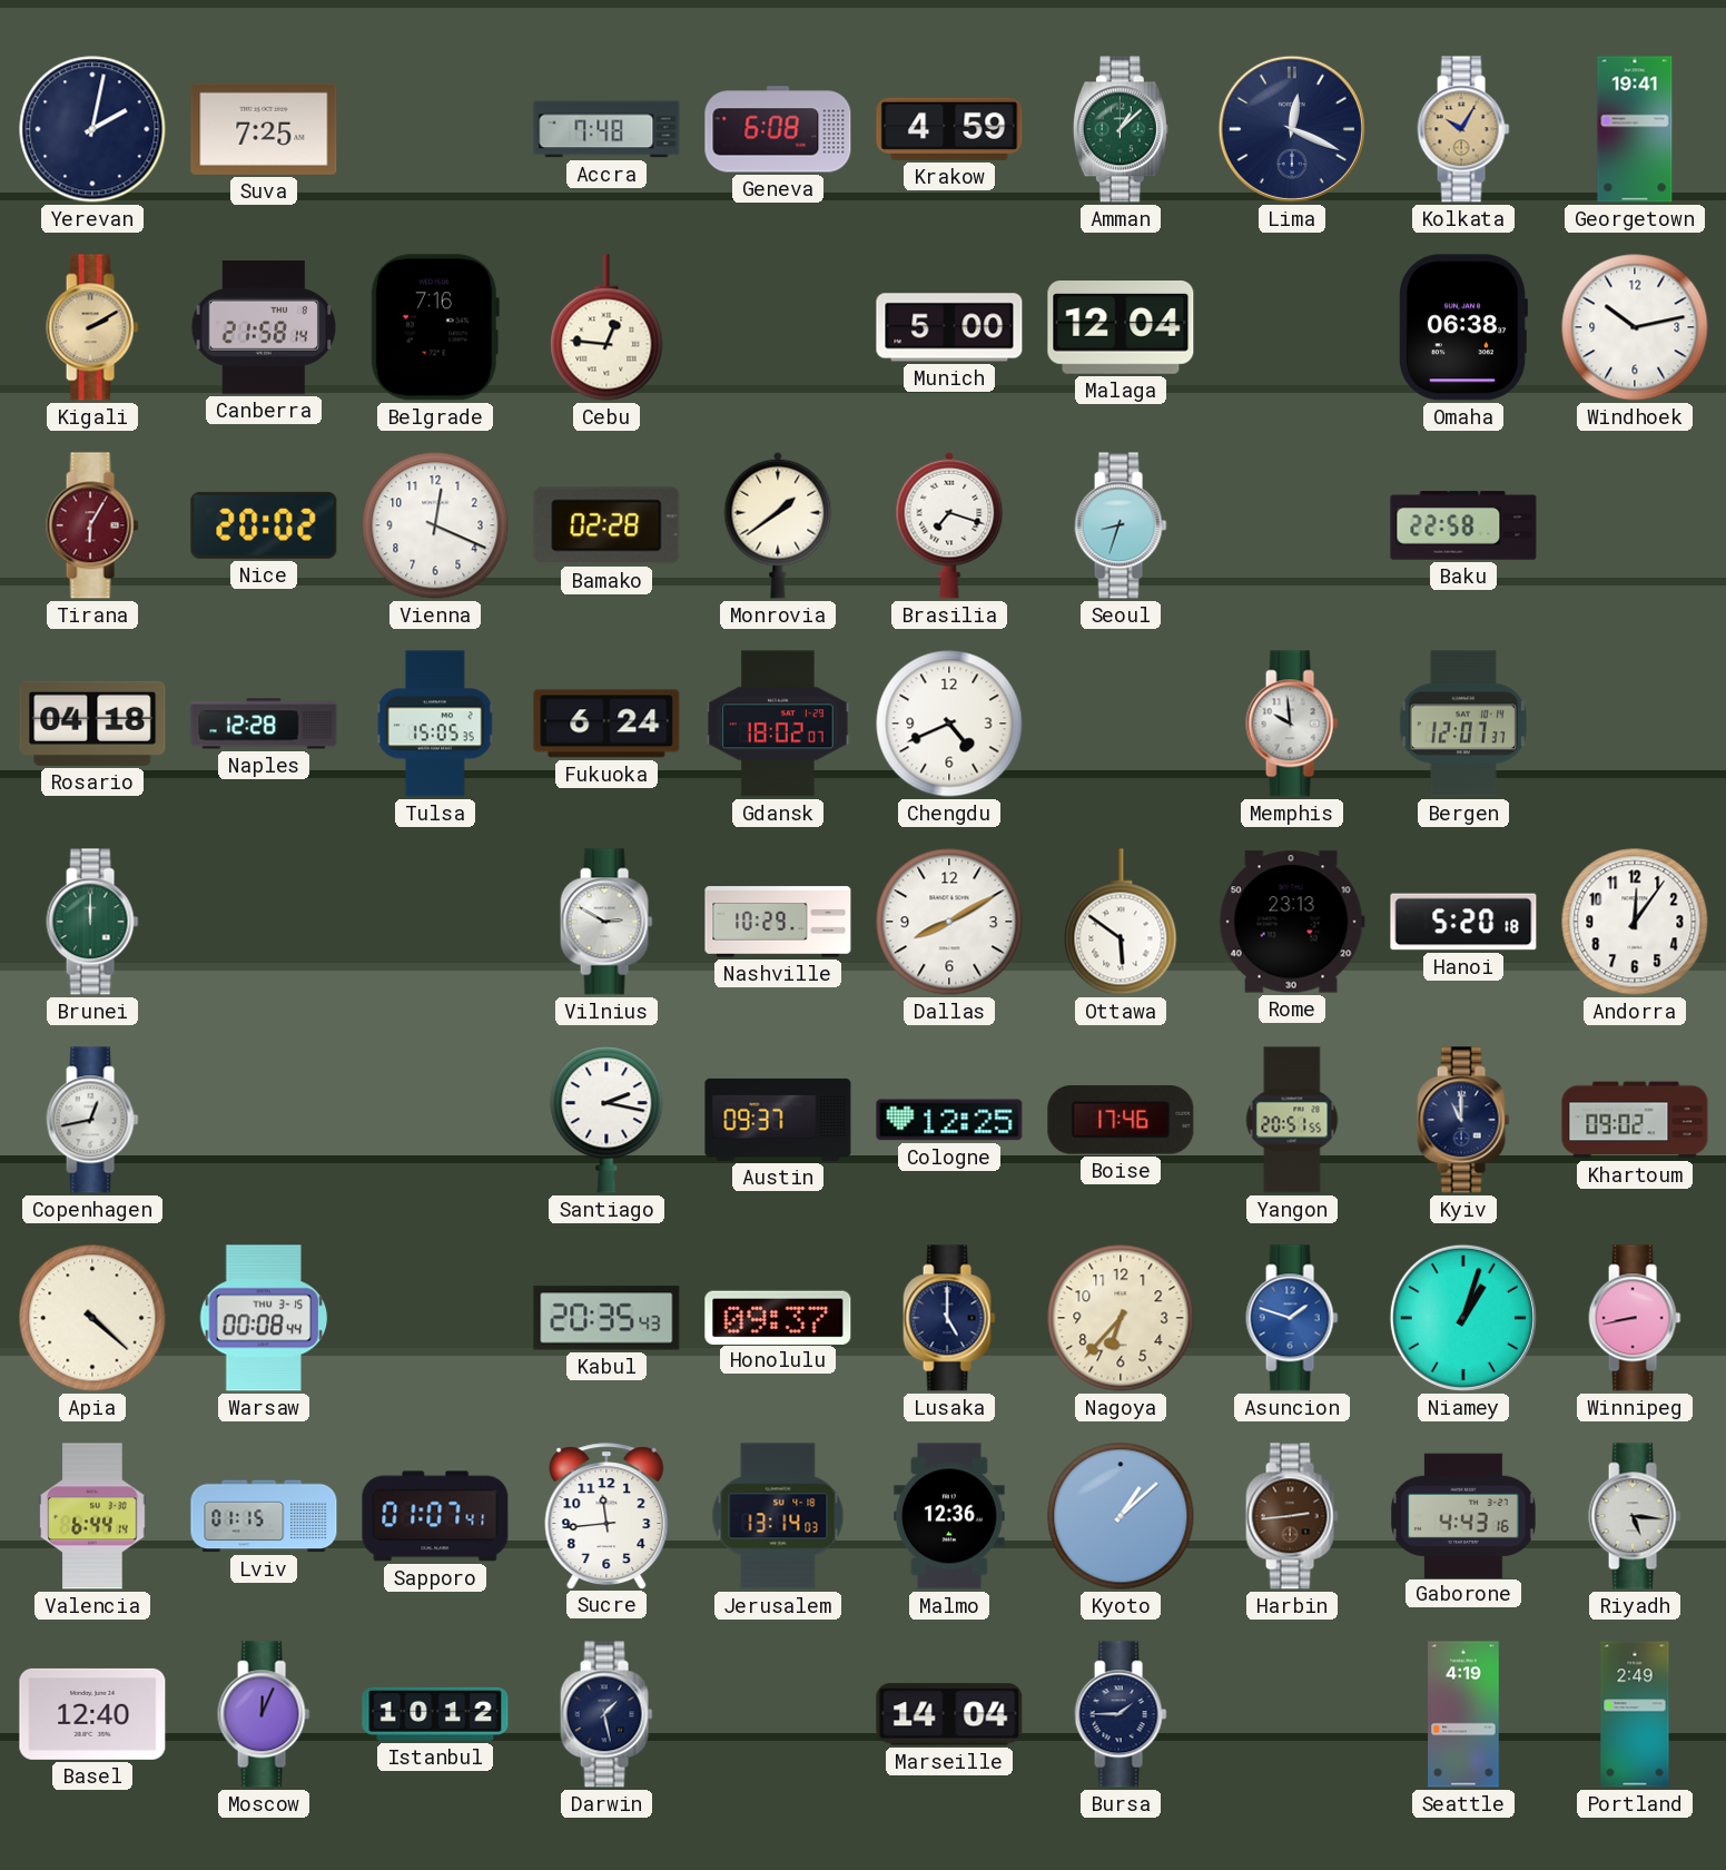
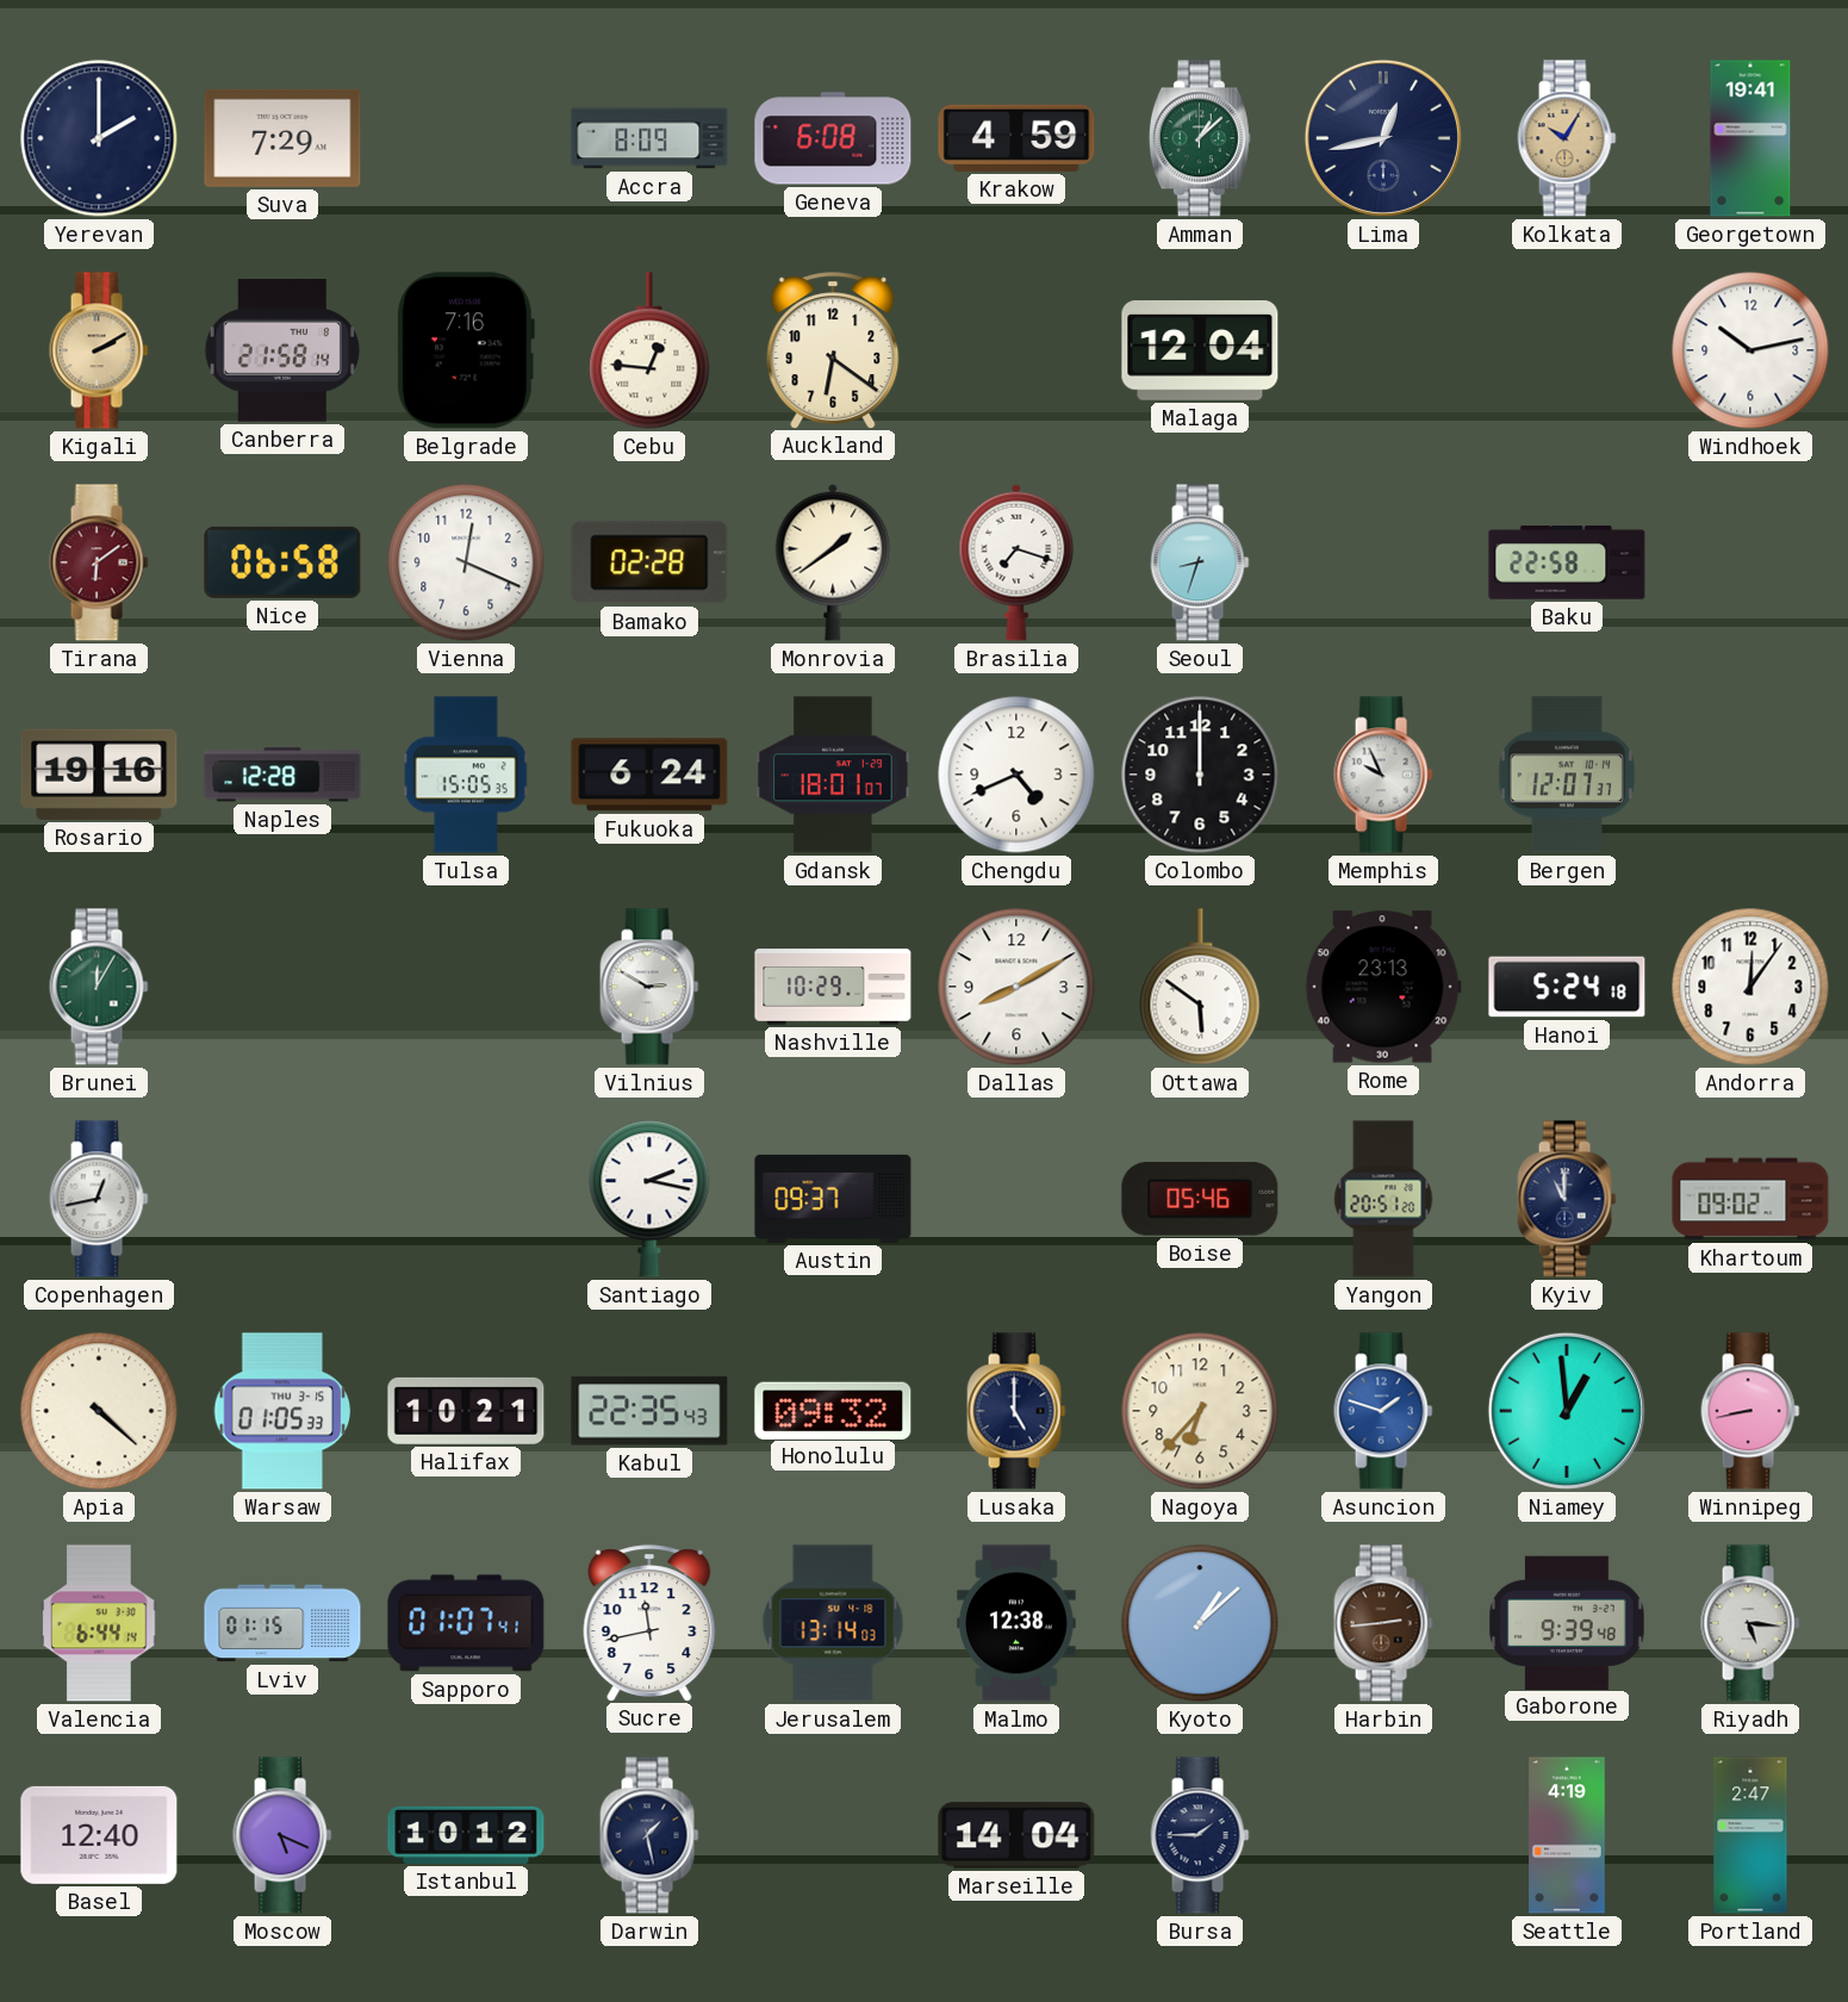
Yerevan: 2:02 -> 2:00
Suva: 7:25 -> 7:29
Accra: 7:48 -> 8:09
Lima: 12:19 -> 12:43
Auckland: none -> 6:21
Munich: 5:00 -> none
Omaha: 06:38 -> none
Tirana: 6:05 -> 6:09
Nice: 20:02 -> 06:58
Rosario: 04:18 -> 19:16
Gdansk: 18:02 -> 18:01
Colombo: none -> 12:00
Memphis: 9:59 -> 9:56
Brunei: 12:00 -> 12:05
Hanoi: 5:20 -> 5:24
Cologne: 12:25 -> none
Boise: 17:46 -> 05:46
Yangon: 20:51:55 -> 20:51:20
Warsaw: 00:08 -> 01:05
Halifax: none -> 10:21
Kabul: 20:35 -> 22:35
Honolulu: 09:37 -> 09:32
Niamey: 1:03 -> 12:59
Sucre: 11:44 -> 11:43
Malmo: 12:36 -> 12:38
Gaborone: 4:43 -> 9:39
Moscow: 12:04 -> 5:19
Portland: 2:49 -> 2:47
